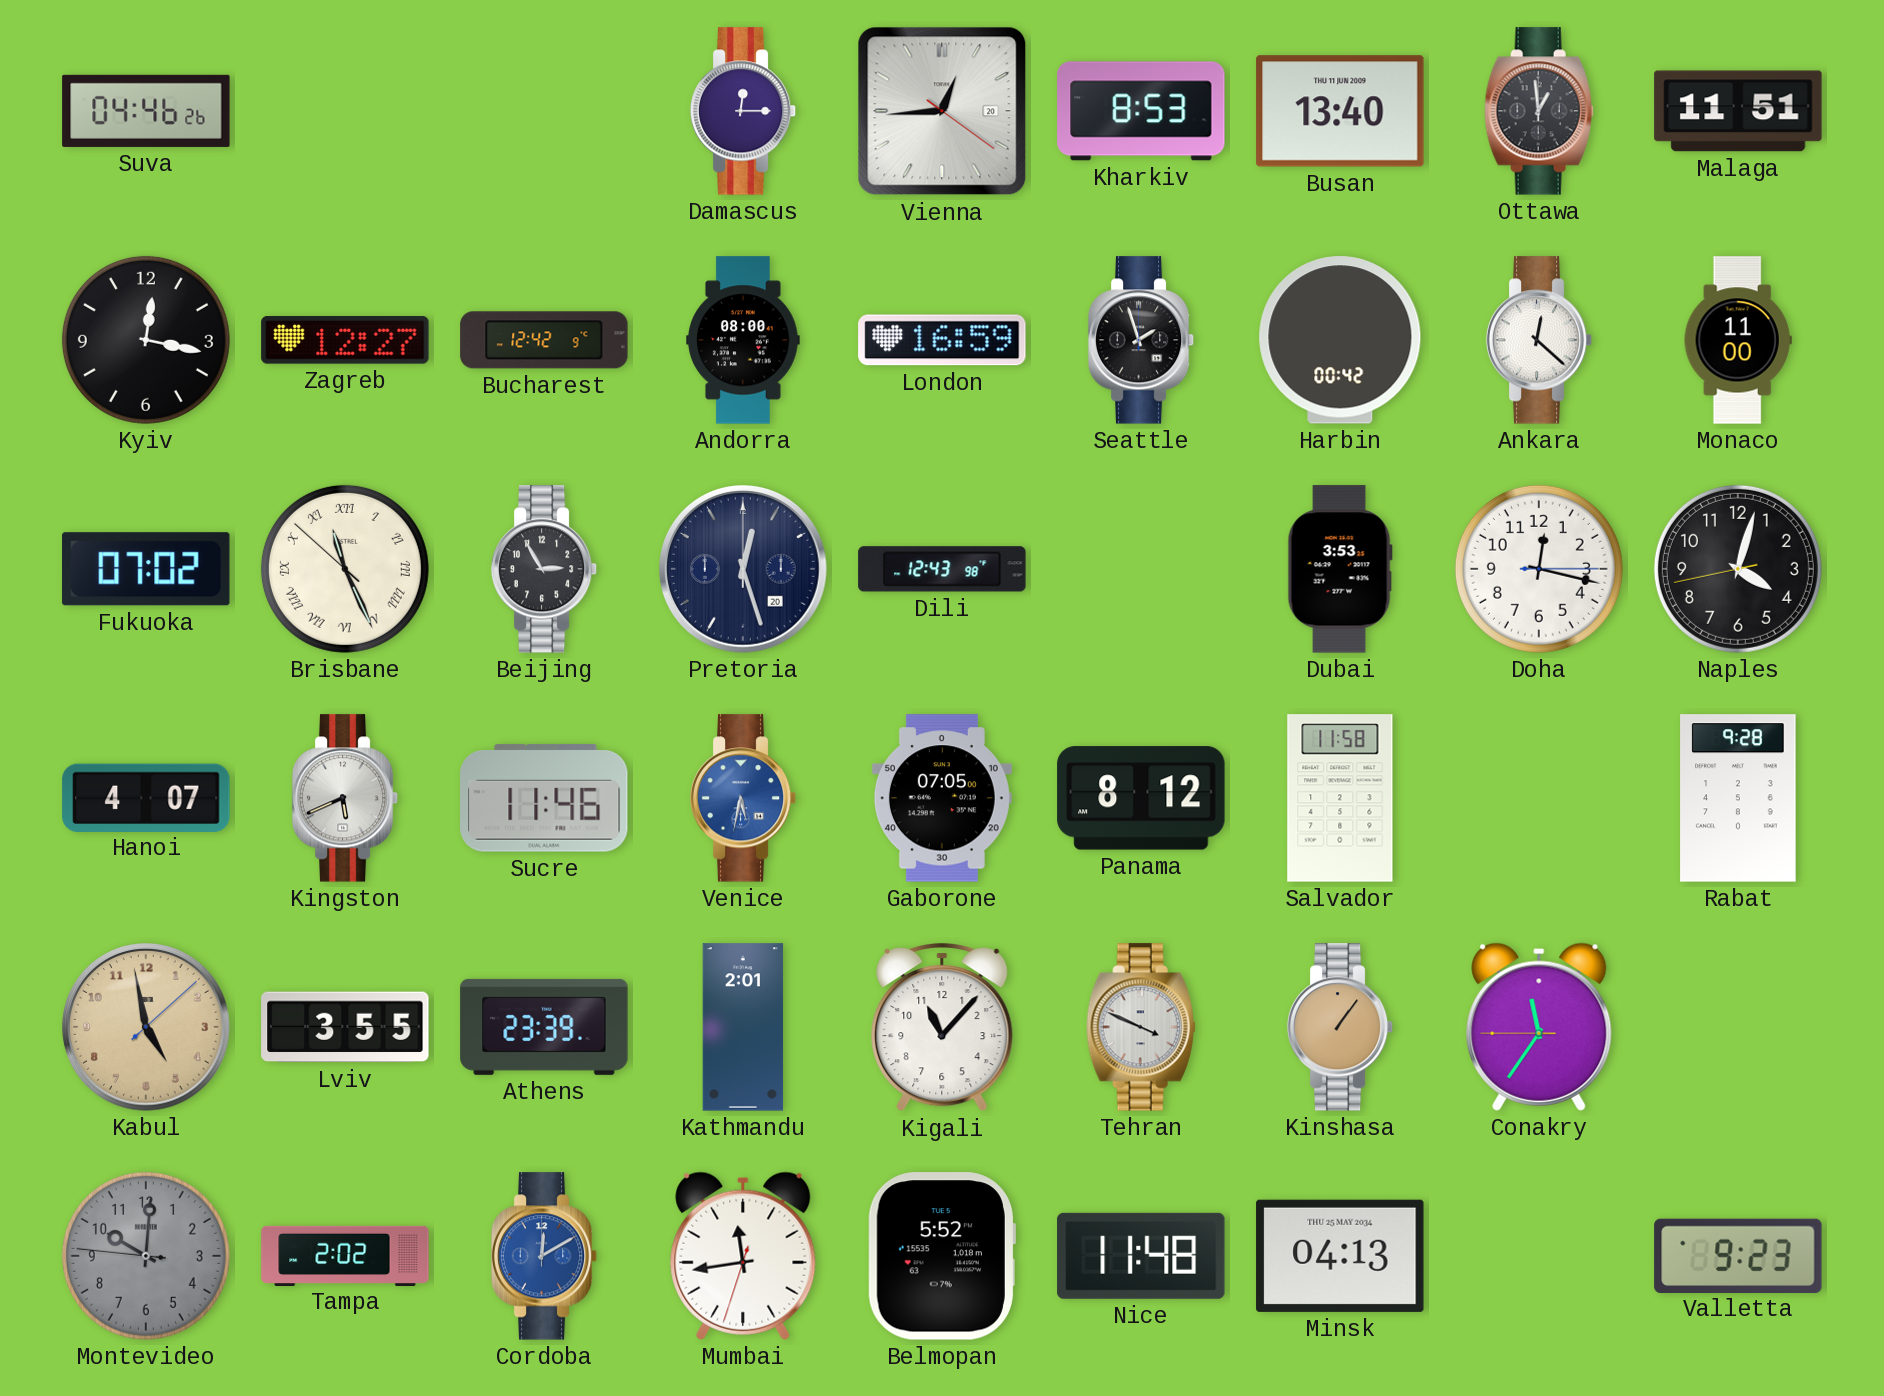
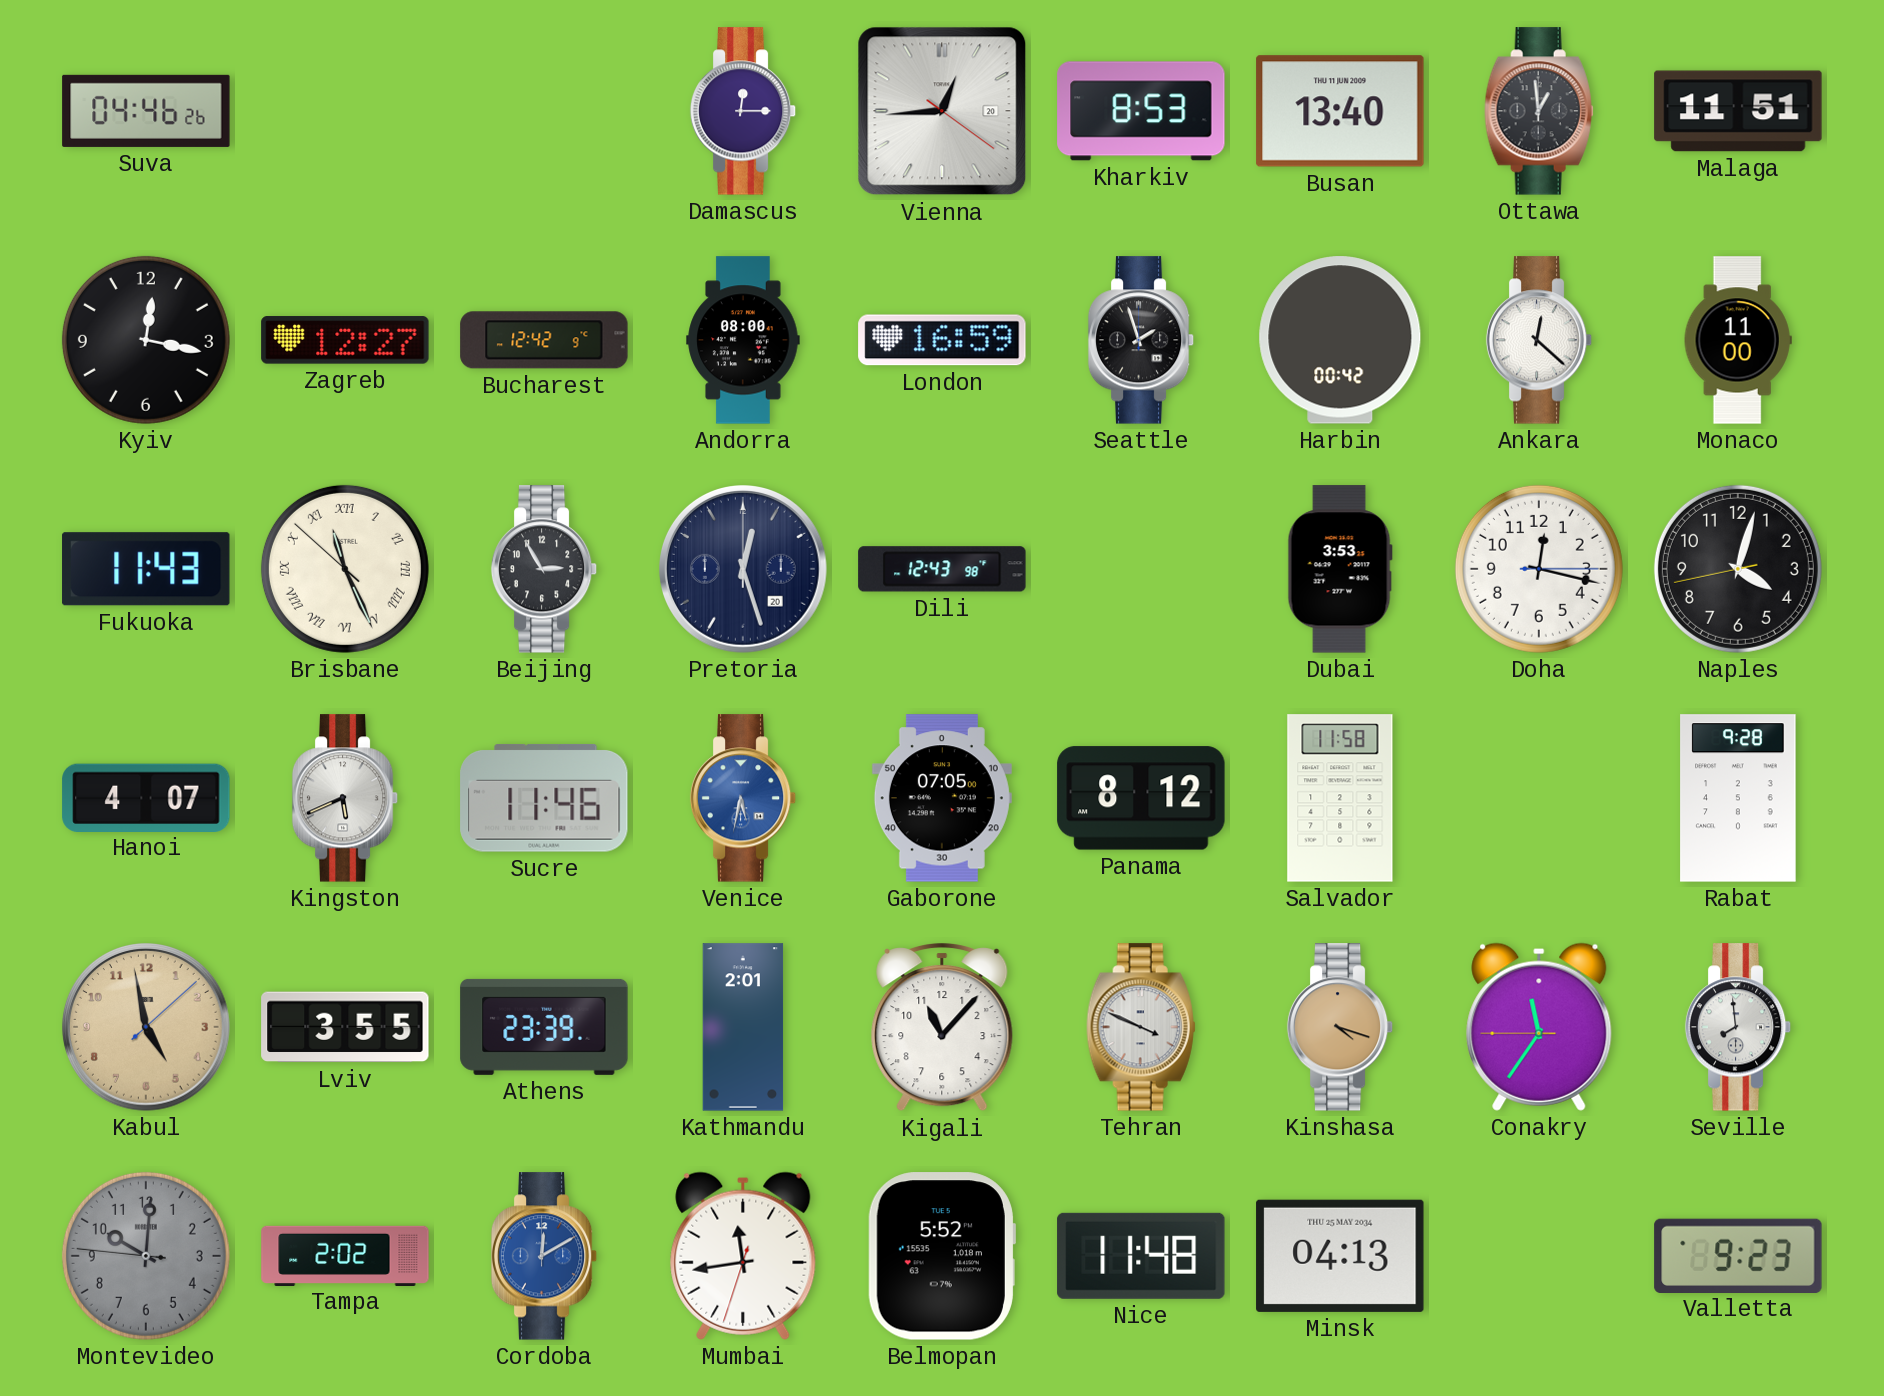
Fukuoka: 07:02 -> 11:43
Kinshasa: 1:06 -> 4:18
Seville: none -> 7:59
